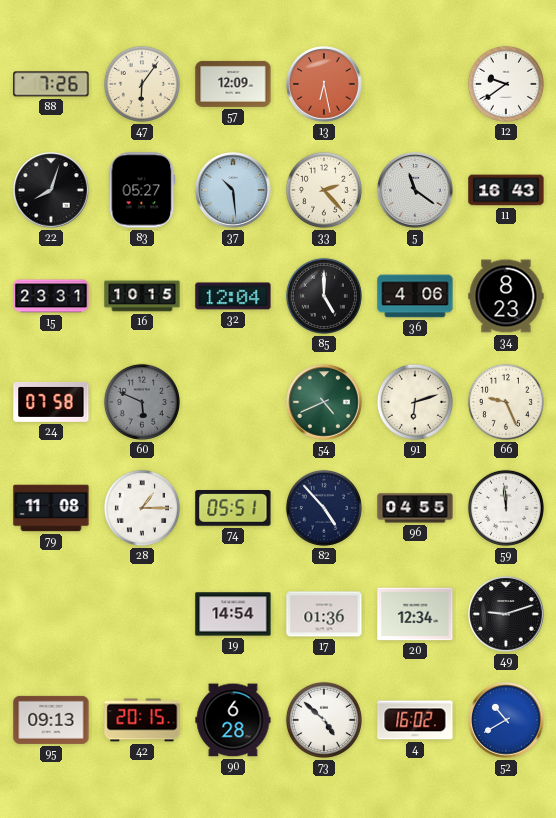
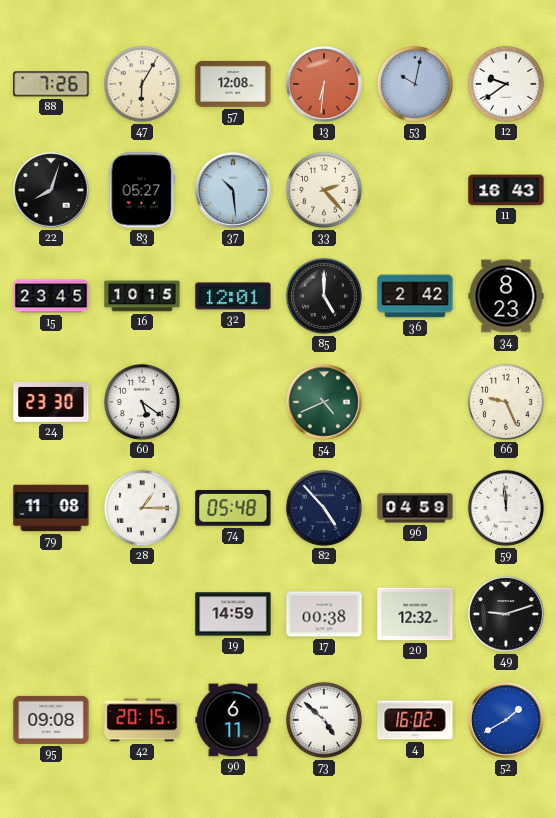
47: 6:06 -> 6:05
57: 12:09 -> 12:08
13: 6:28 -> 6:31
53: none -> 10:02
5: 11:21 -> none
15: 23:31 -> 23:45
32: 12:04 -> 12:01
36: 4:06 -> 2:42
24: 07:58 -> 23:30
60: 5:49 -> 5:21
60 dial: grey -> white
91: 6:12 -> none
74: 05:51 -> 05:48
96: 04:55 -> 04:59
19: 14:54 -> 14:59
17: 01:36 -> 00:38
20: 12:34 -> 12:32
95: 09:13 -> 09:08
90: 6:28 -> 6:11
52: 10:40 -> 1:40
